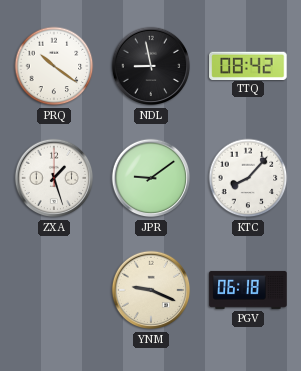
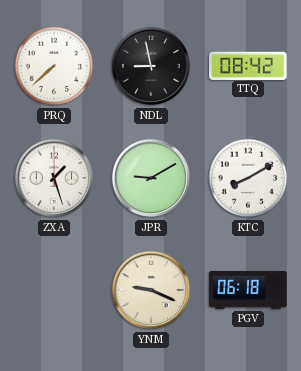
PRQ: 10:21 -> 7:38
JPR: 9:09 -> 9:10
KTC: 8:07 -> 8:10
